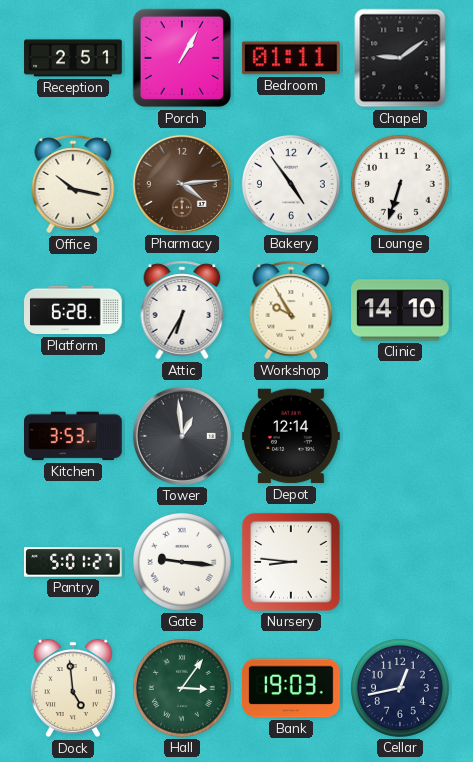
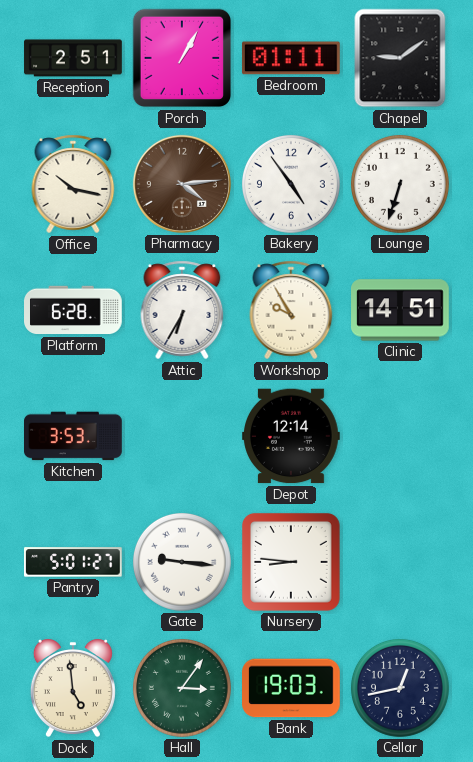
Clinic: 14:10 -> 14:51
Tower: 12:59 -> none
